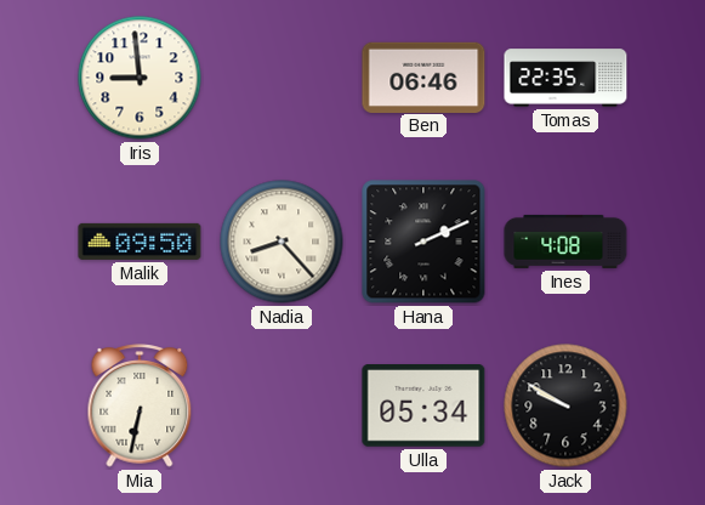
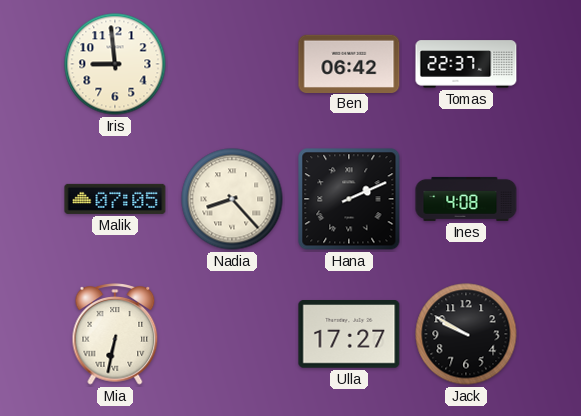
Ben: 06:46 -> 06:42
Tomas: 22:35 -> 22:37
Malik: 09:50 -> 07:05
Ulla: 05:34 -> 17:27
